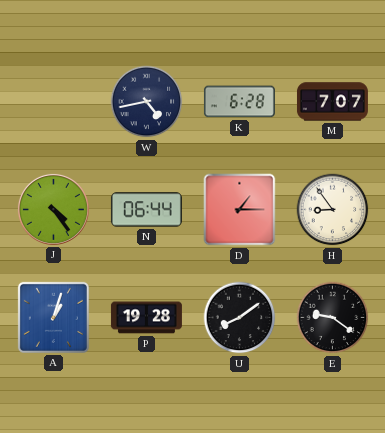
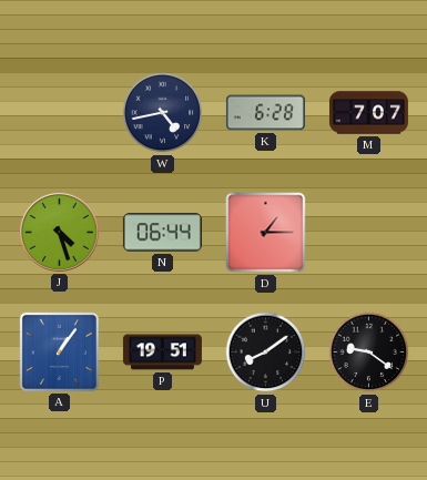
J: 4:24 -> 4:27
H: 8:54 -> none
A: 1:03 -> 1:06
P: 19:28 -> 19:51
